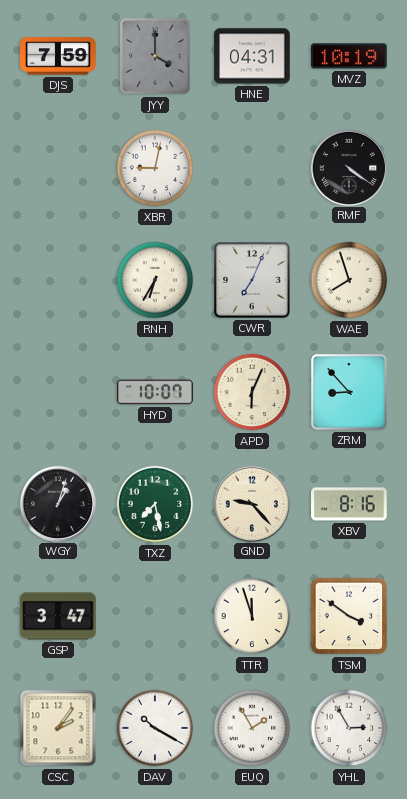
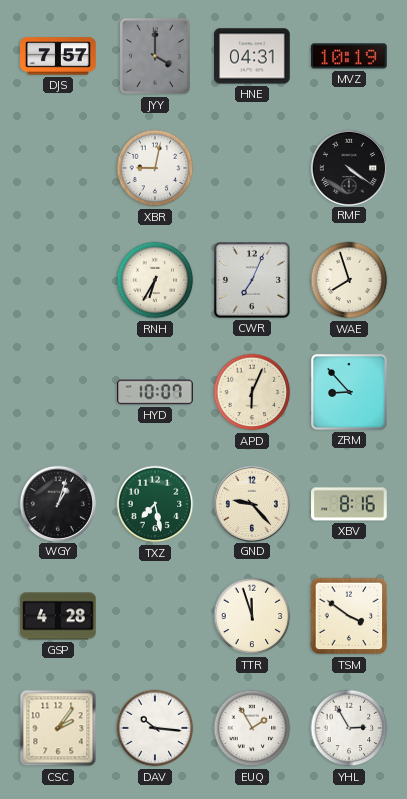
DJS: 7:59 -> 7:57
GSP: 3:47 -> 4:28
DAV: 10:20 -> 10:16
